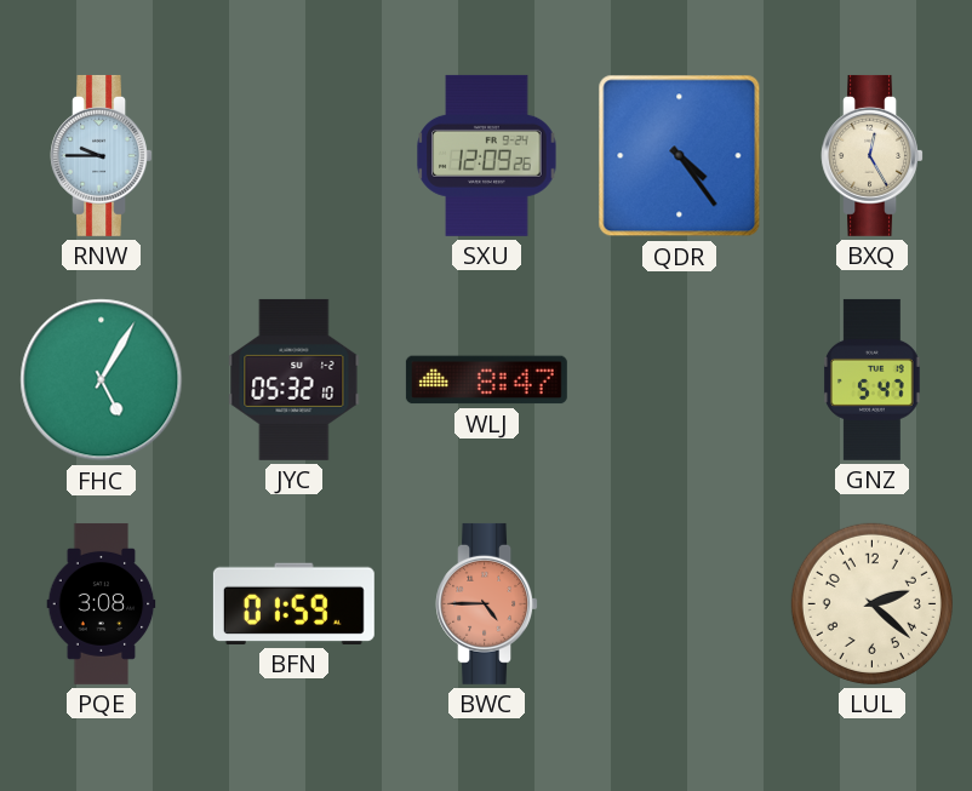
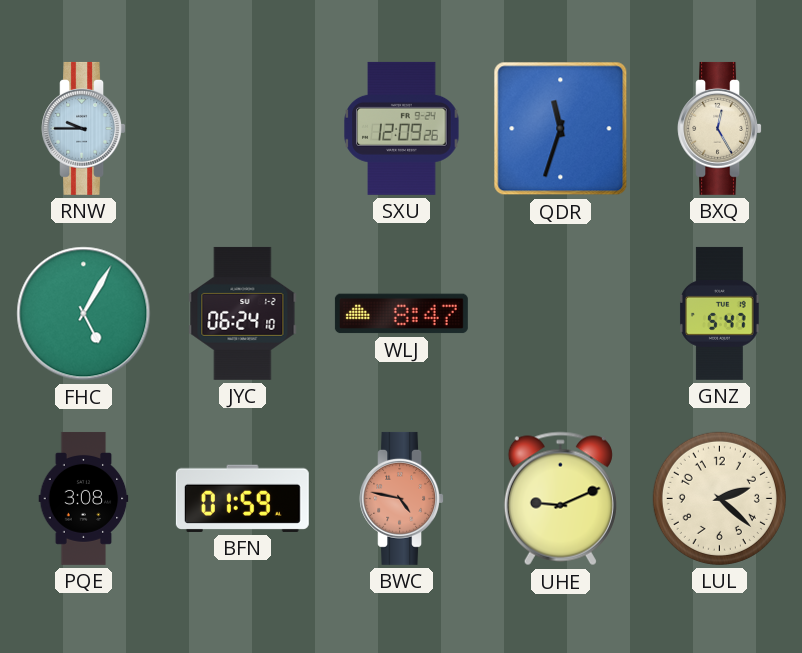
QDR: 4:24 -> 11:33
JYC: 05:32 -> 06:24
BWC: 4:45 -> 4:47
UHE: none -> 9:11
